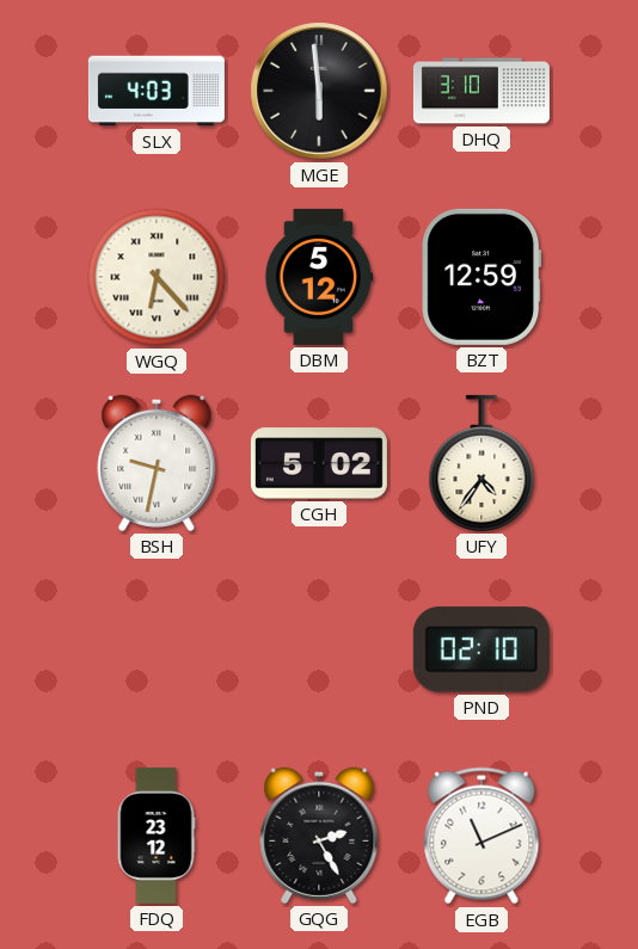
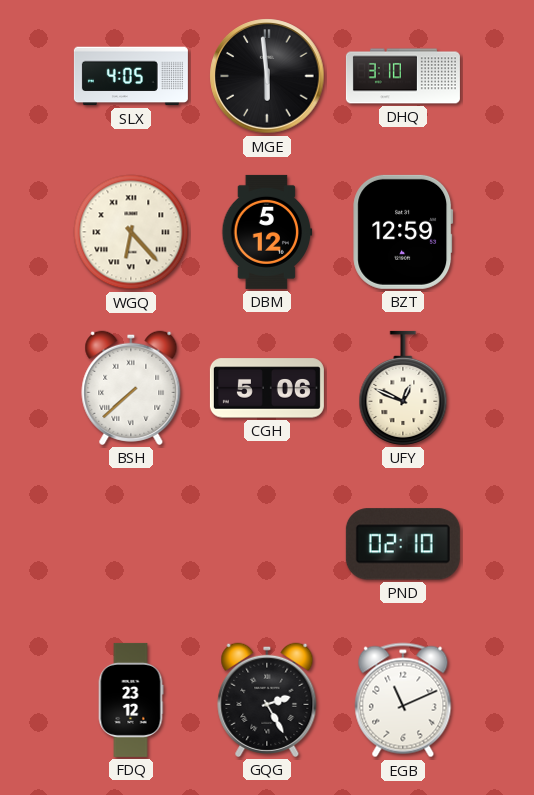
SLX: 4:03 -> 4:05
BSH: 9:32 -> 7:38
CGH: 5:02 -> 5:06
UFY: 4:36 -> 12:49
